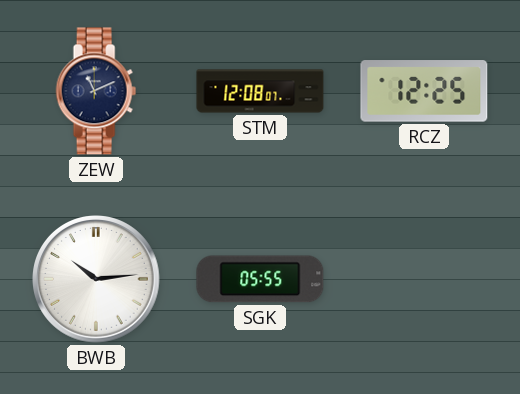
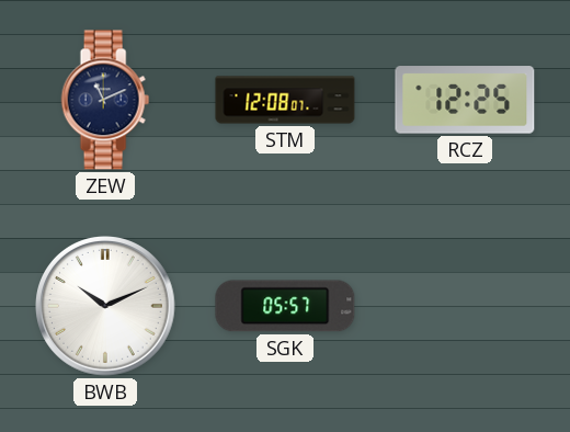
BWB: 10:14 -> 10:11
SGK: 05:55 -> 05:57
